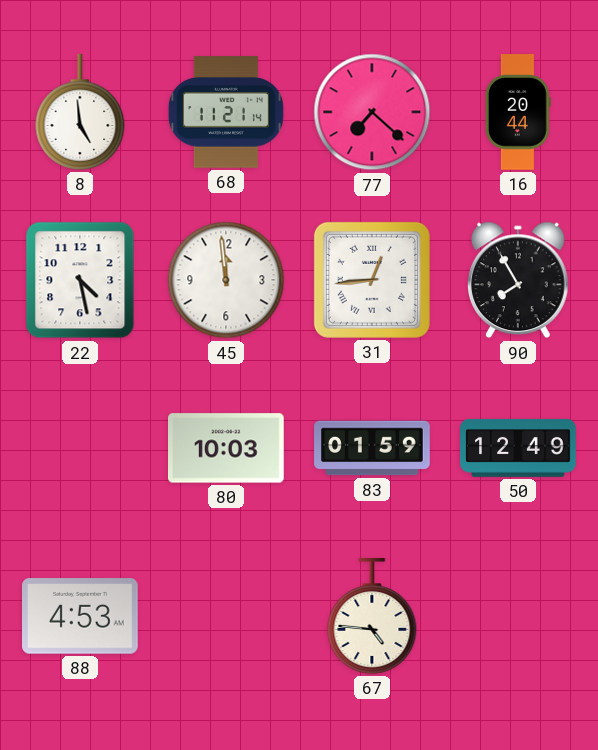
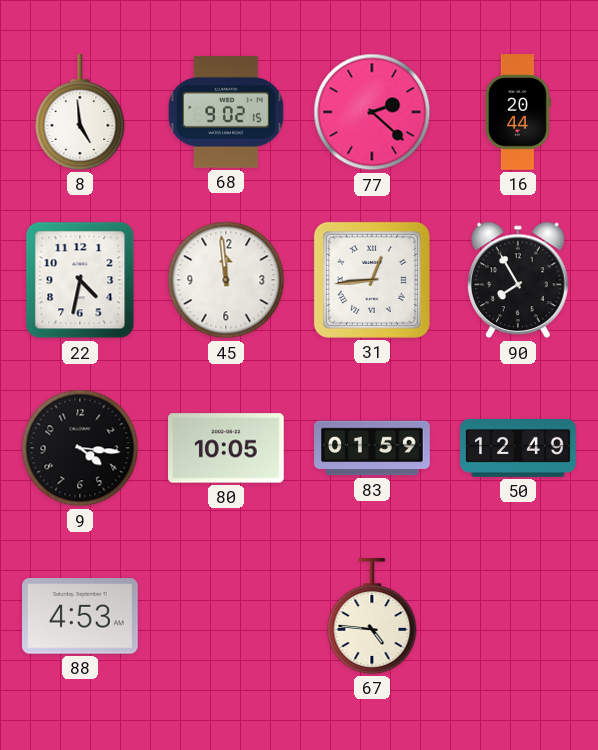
68: 11:21 -> 9:02
77: 7:22 -> 2:22
22: 4:28 -> 4:32
9: none -> 4:16
80: 10:03 -> 10:05
